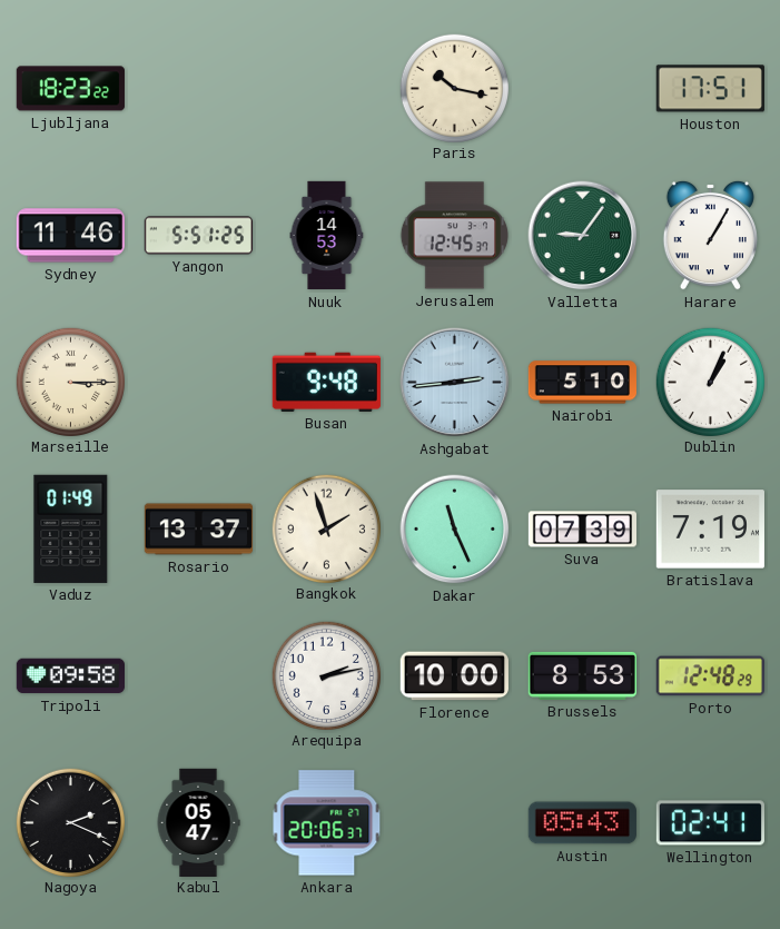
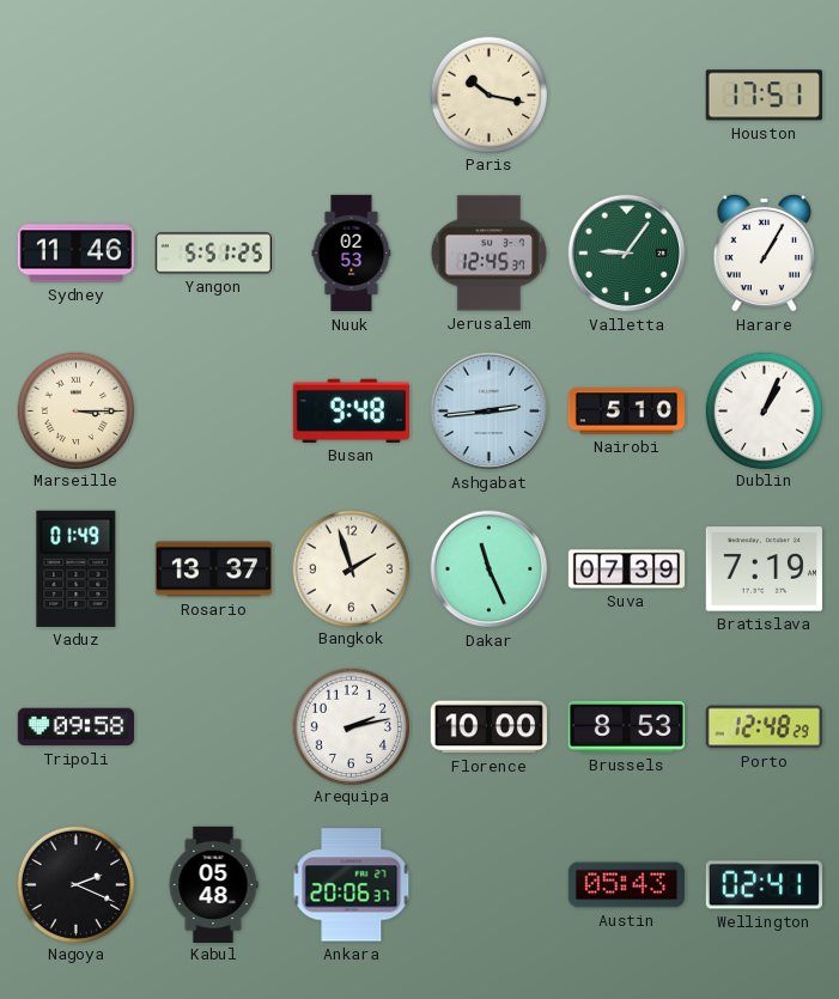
Ljubljana: 18:23 -> none
Nuuk: 14:53 -> 02:53
Kabul: 05:47 -> 05:48
